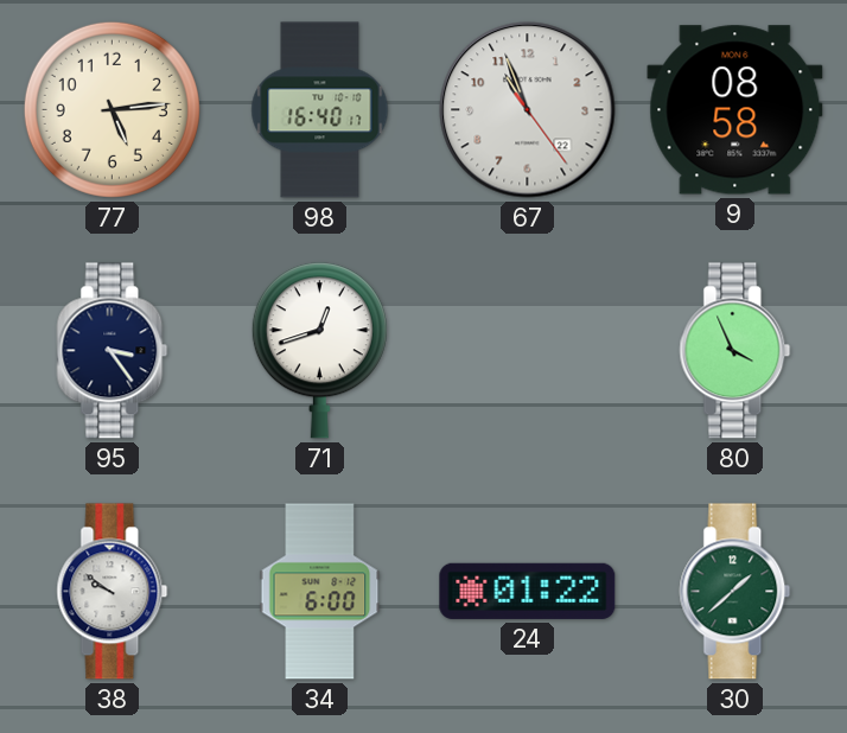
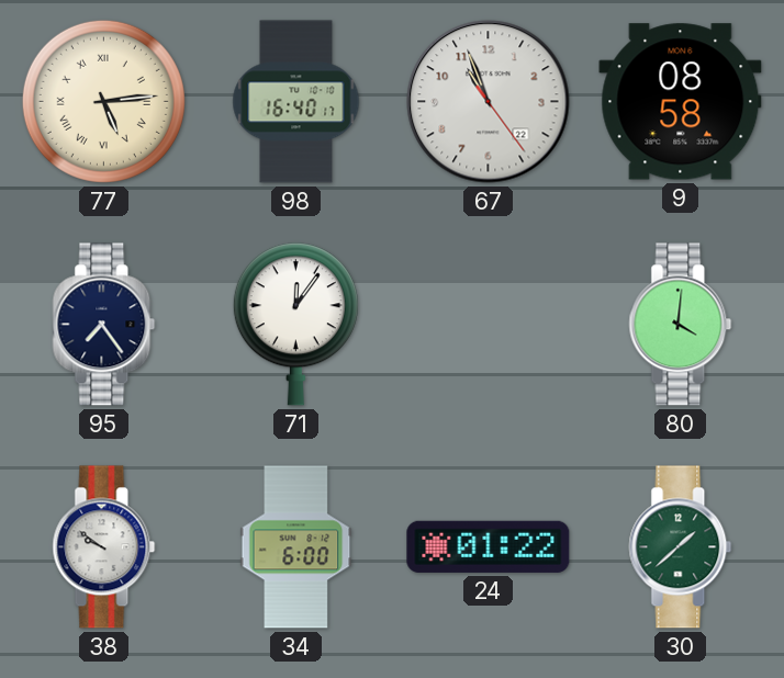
77 numerals: Arabic -> Roman
95: 3:24 -> 7:24
71: 12:42 -> 12:06
80: 3:56 -> 4:01
